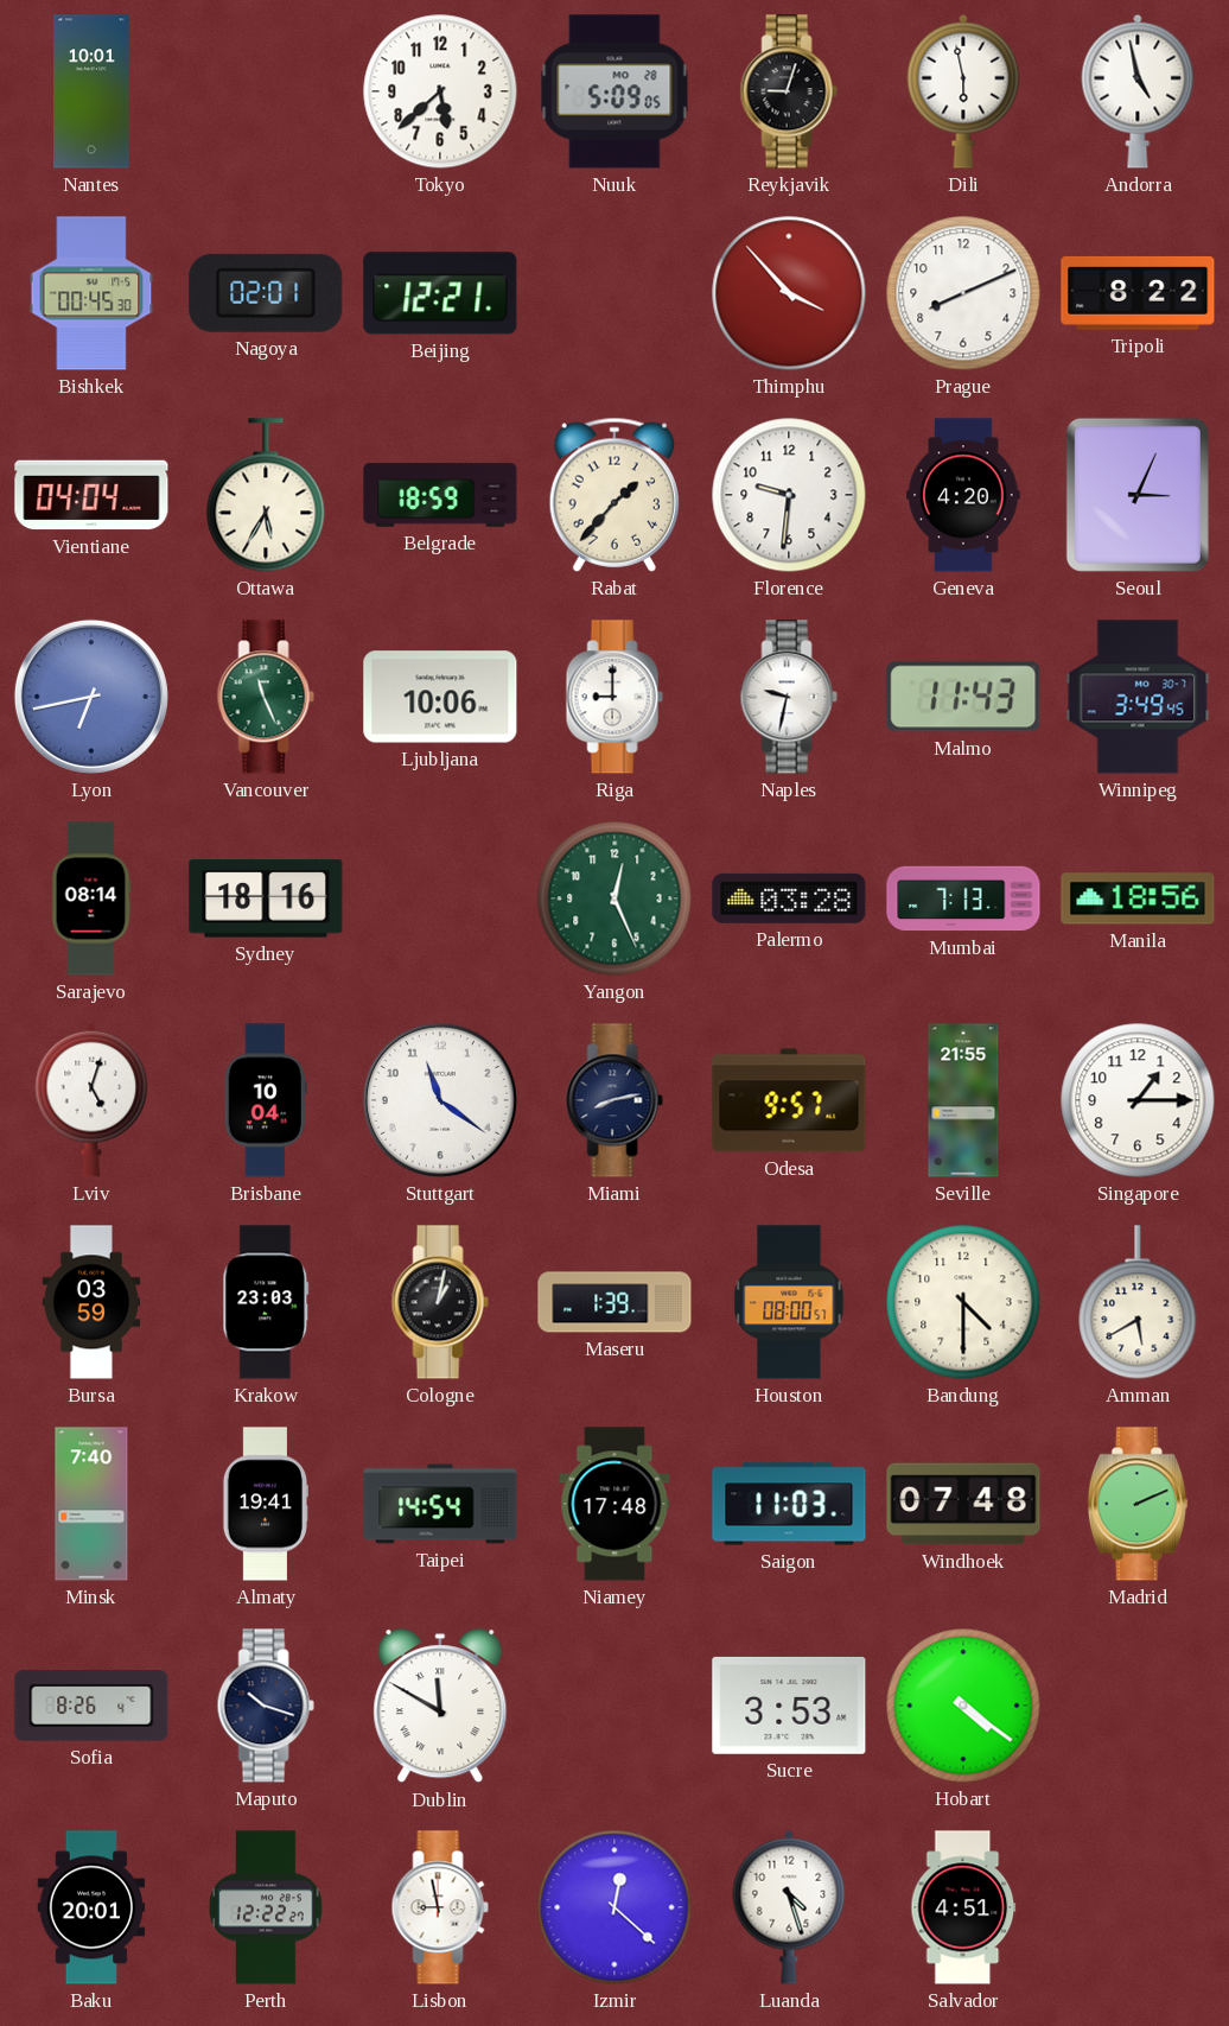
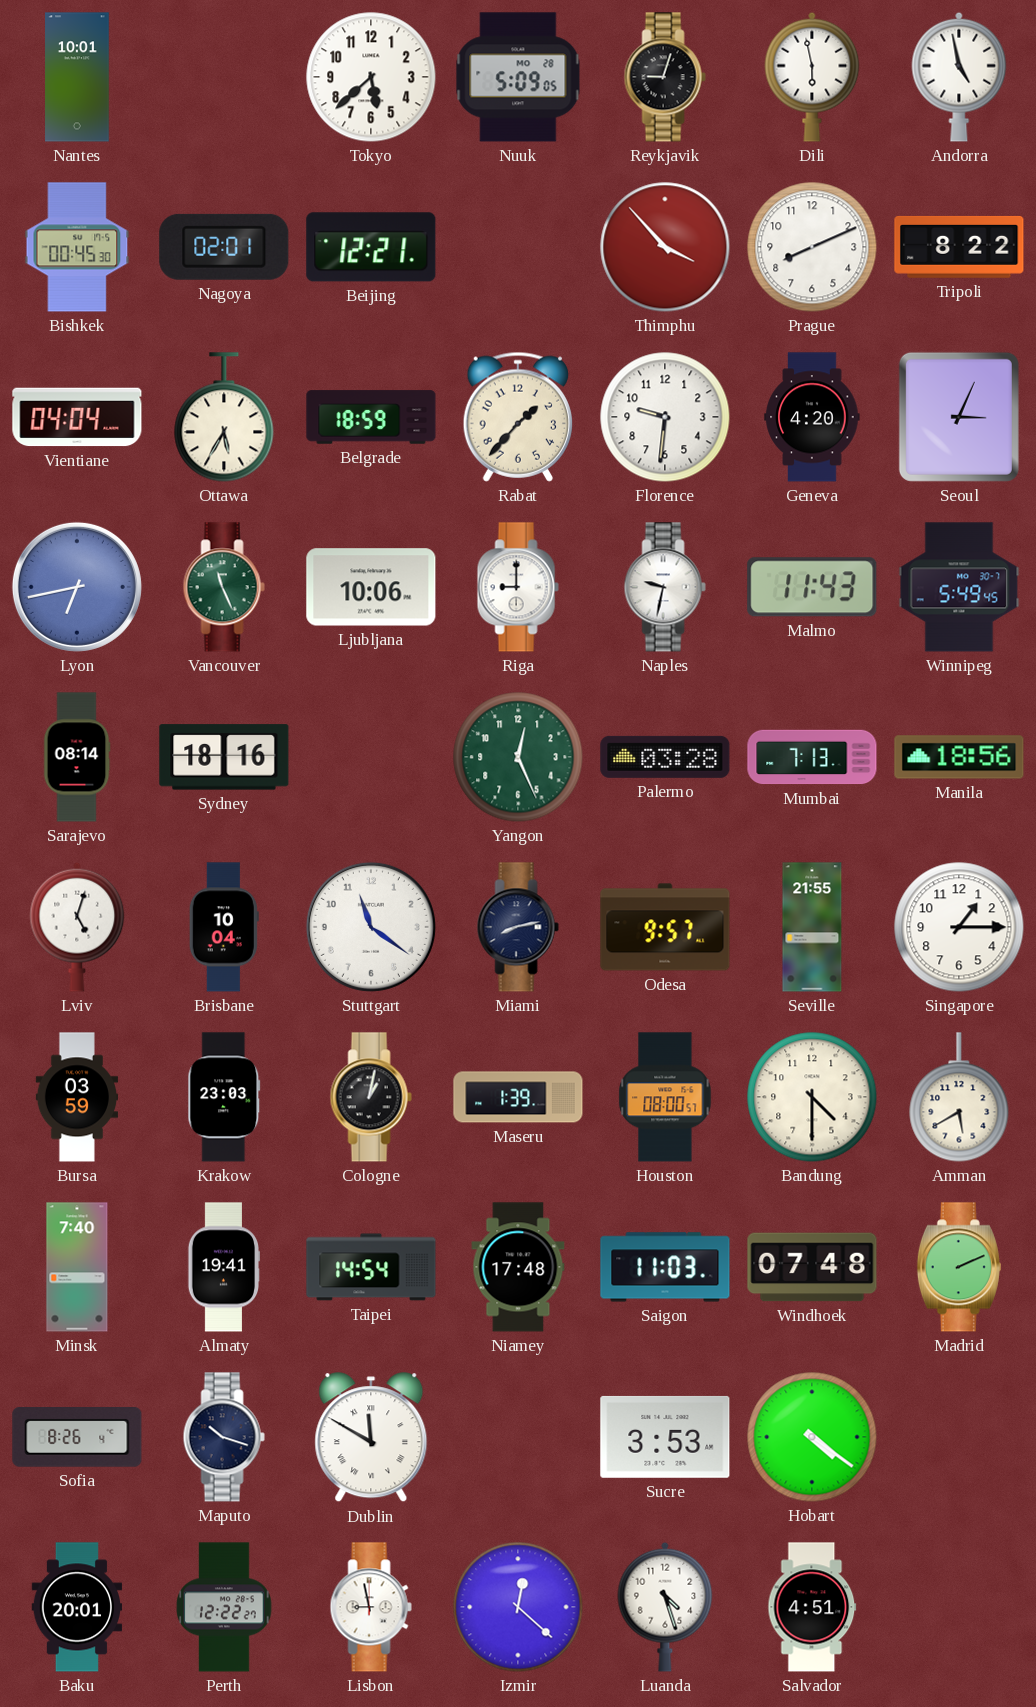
Winnipeg: 3:49 -> 5:49
